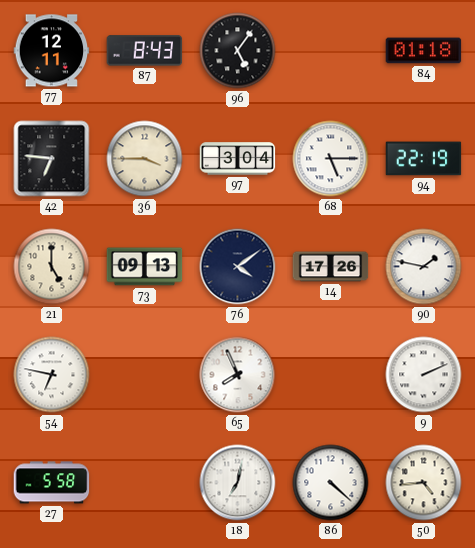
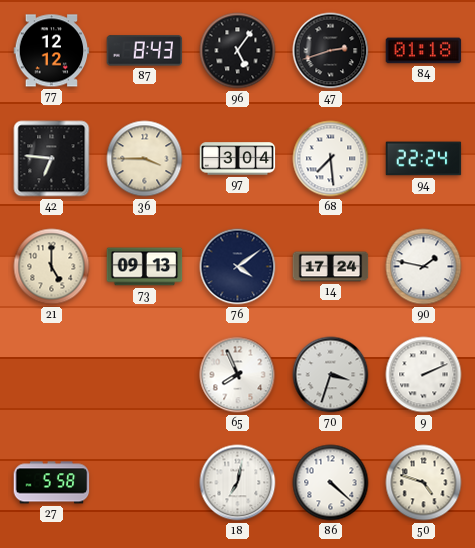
77: 12:11 -> 12:12
47: none -> 2:42
68: 5:15 -> 7:29
94: 22:19 -> 22:24
14: 17:26 -> 17:24
54: 6:47 -> none
70: none -> 3:33
50: 4:44 -> 4:48
